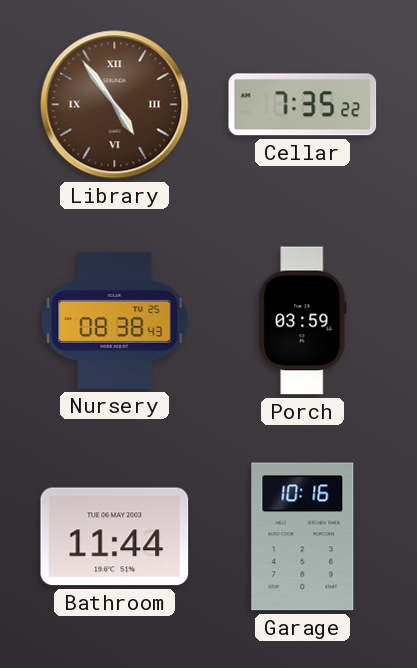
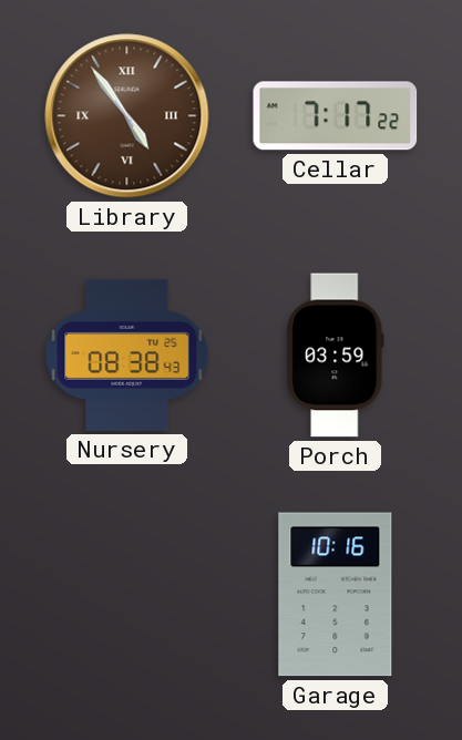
Cellar: 7:35 -> 7:17
Bathroom: 11:44 -> none
